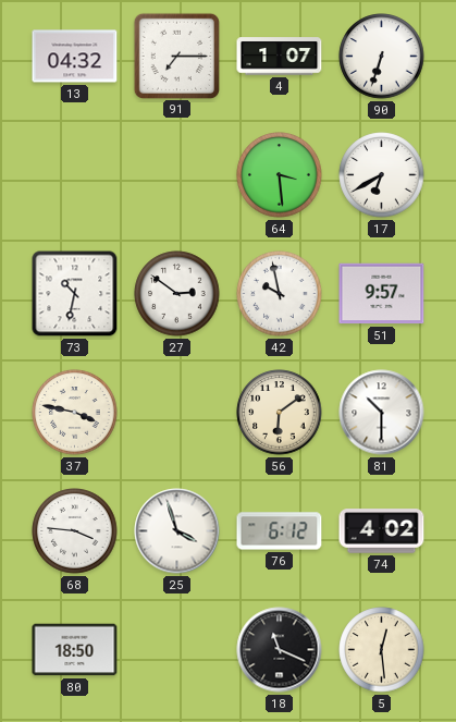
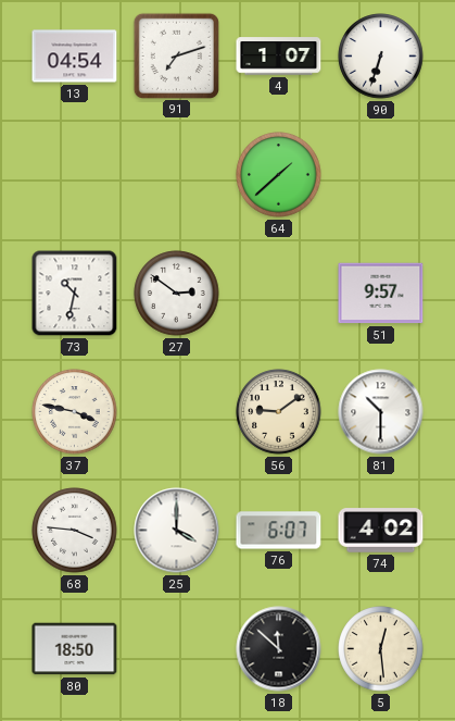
13: 04:32 -> 04:54
91: 7:15 -> 7:12
64: 3:29 -> 1:38
17: 6:40 -> none
42: 9:58 -> none
56: 6:09 -> 9:09
25: 3:57 -> 4:00
76: 6:12 -> 6:07
18: 11:19 -> 11:52
